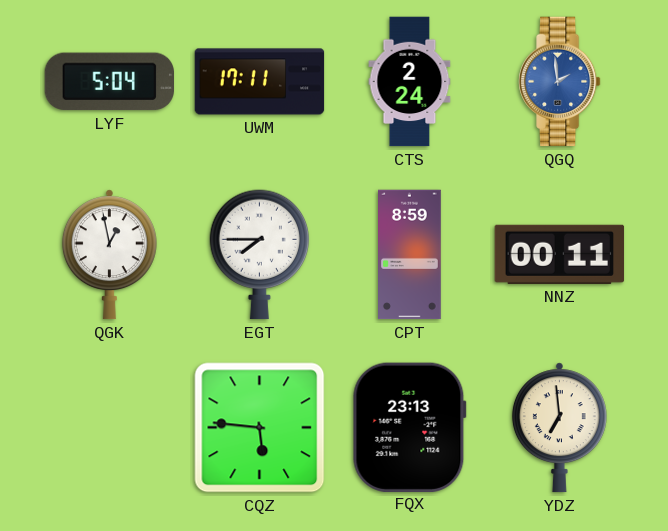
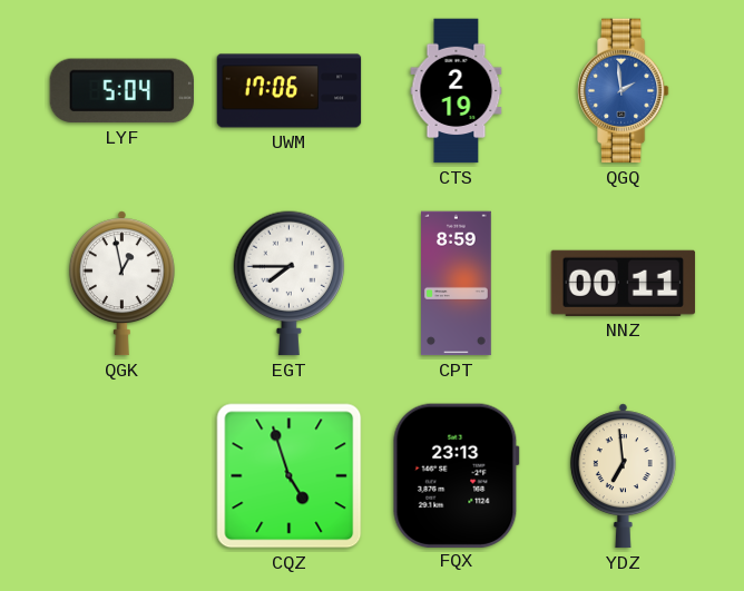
UWM: 17:11 -> 17:06
CTS: 2:24 -> 2:19
CQZ: 5:46 -> 4:57
